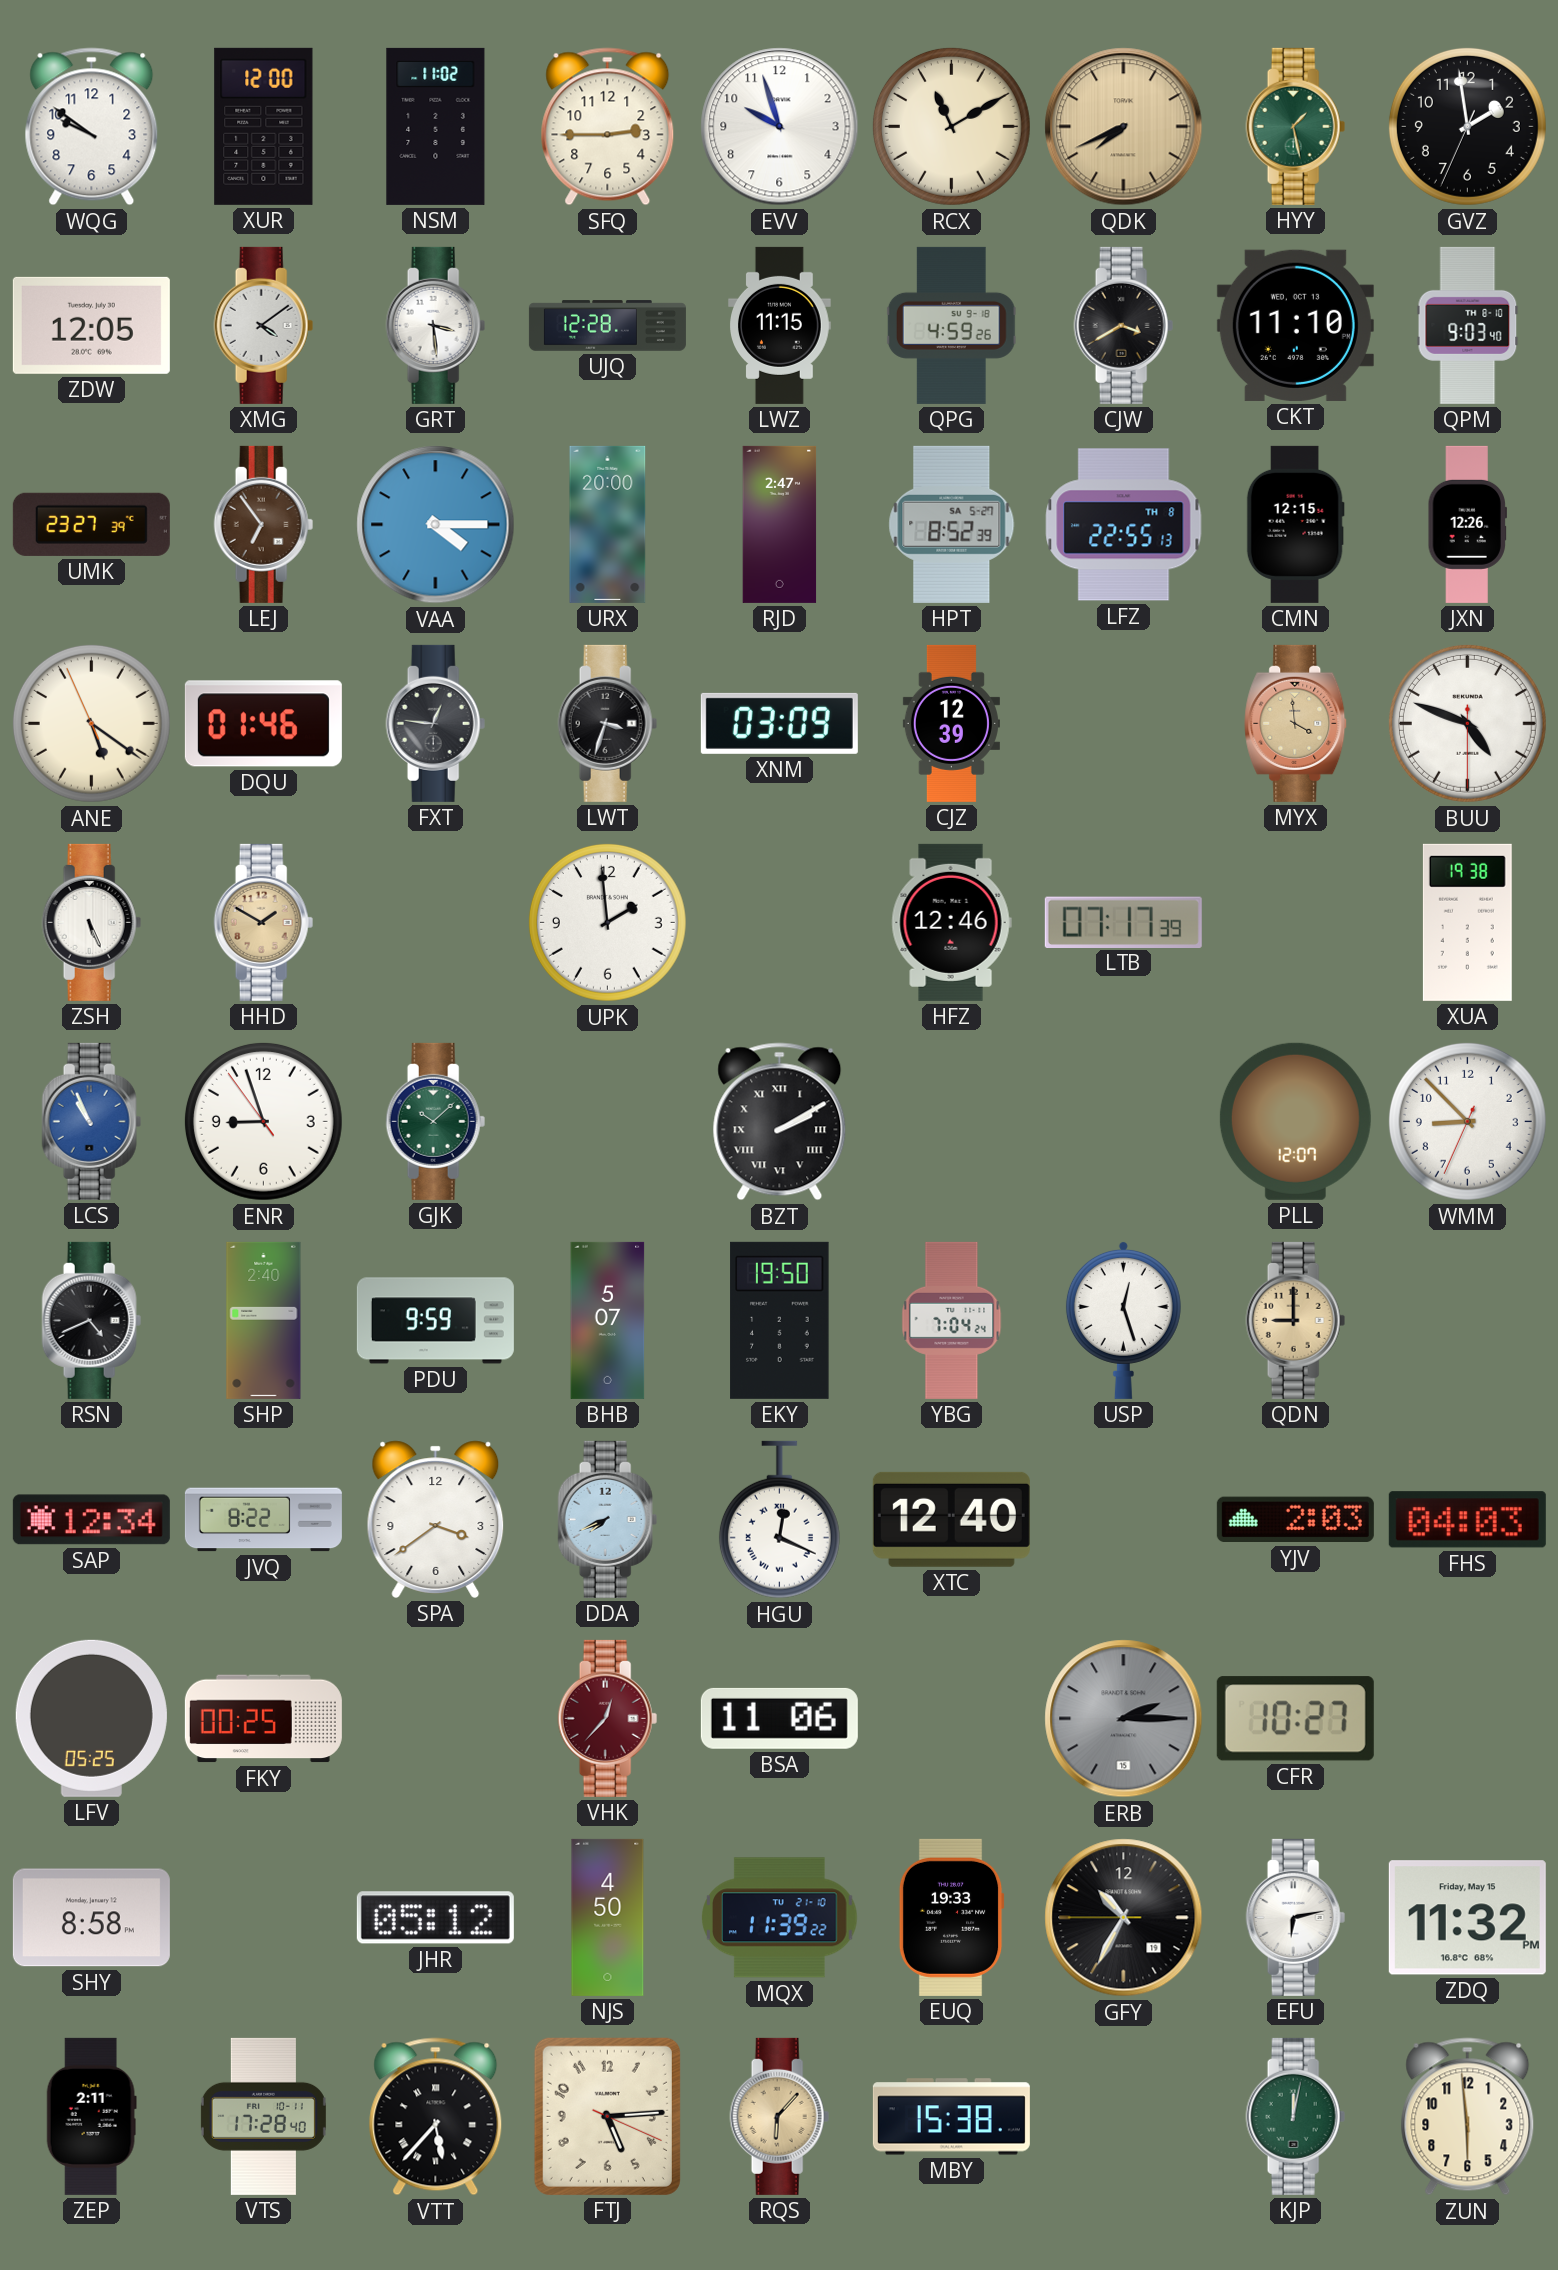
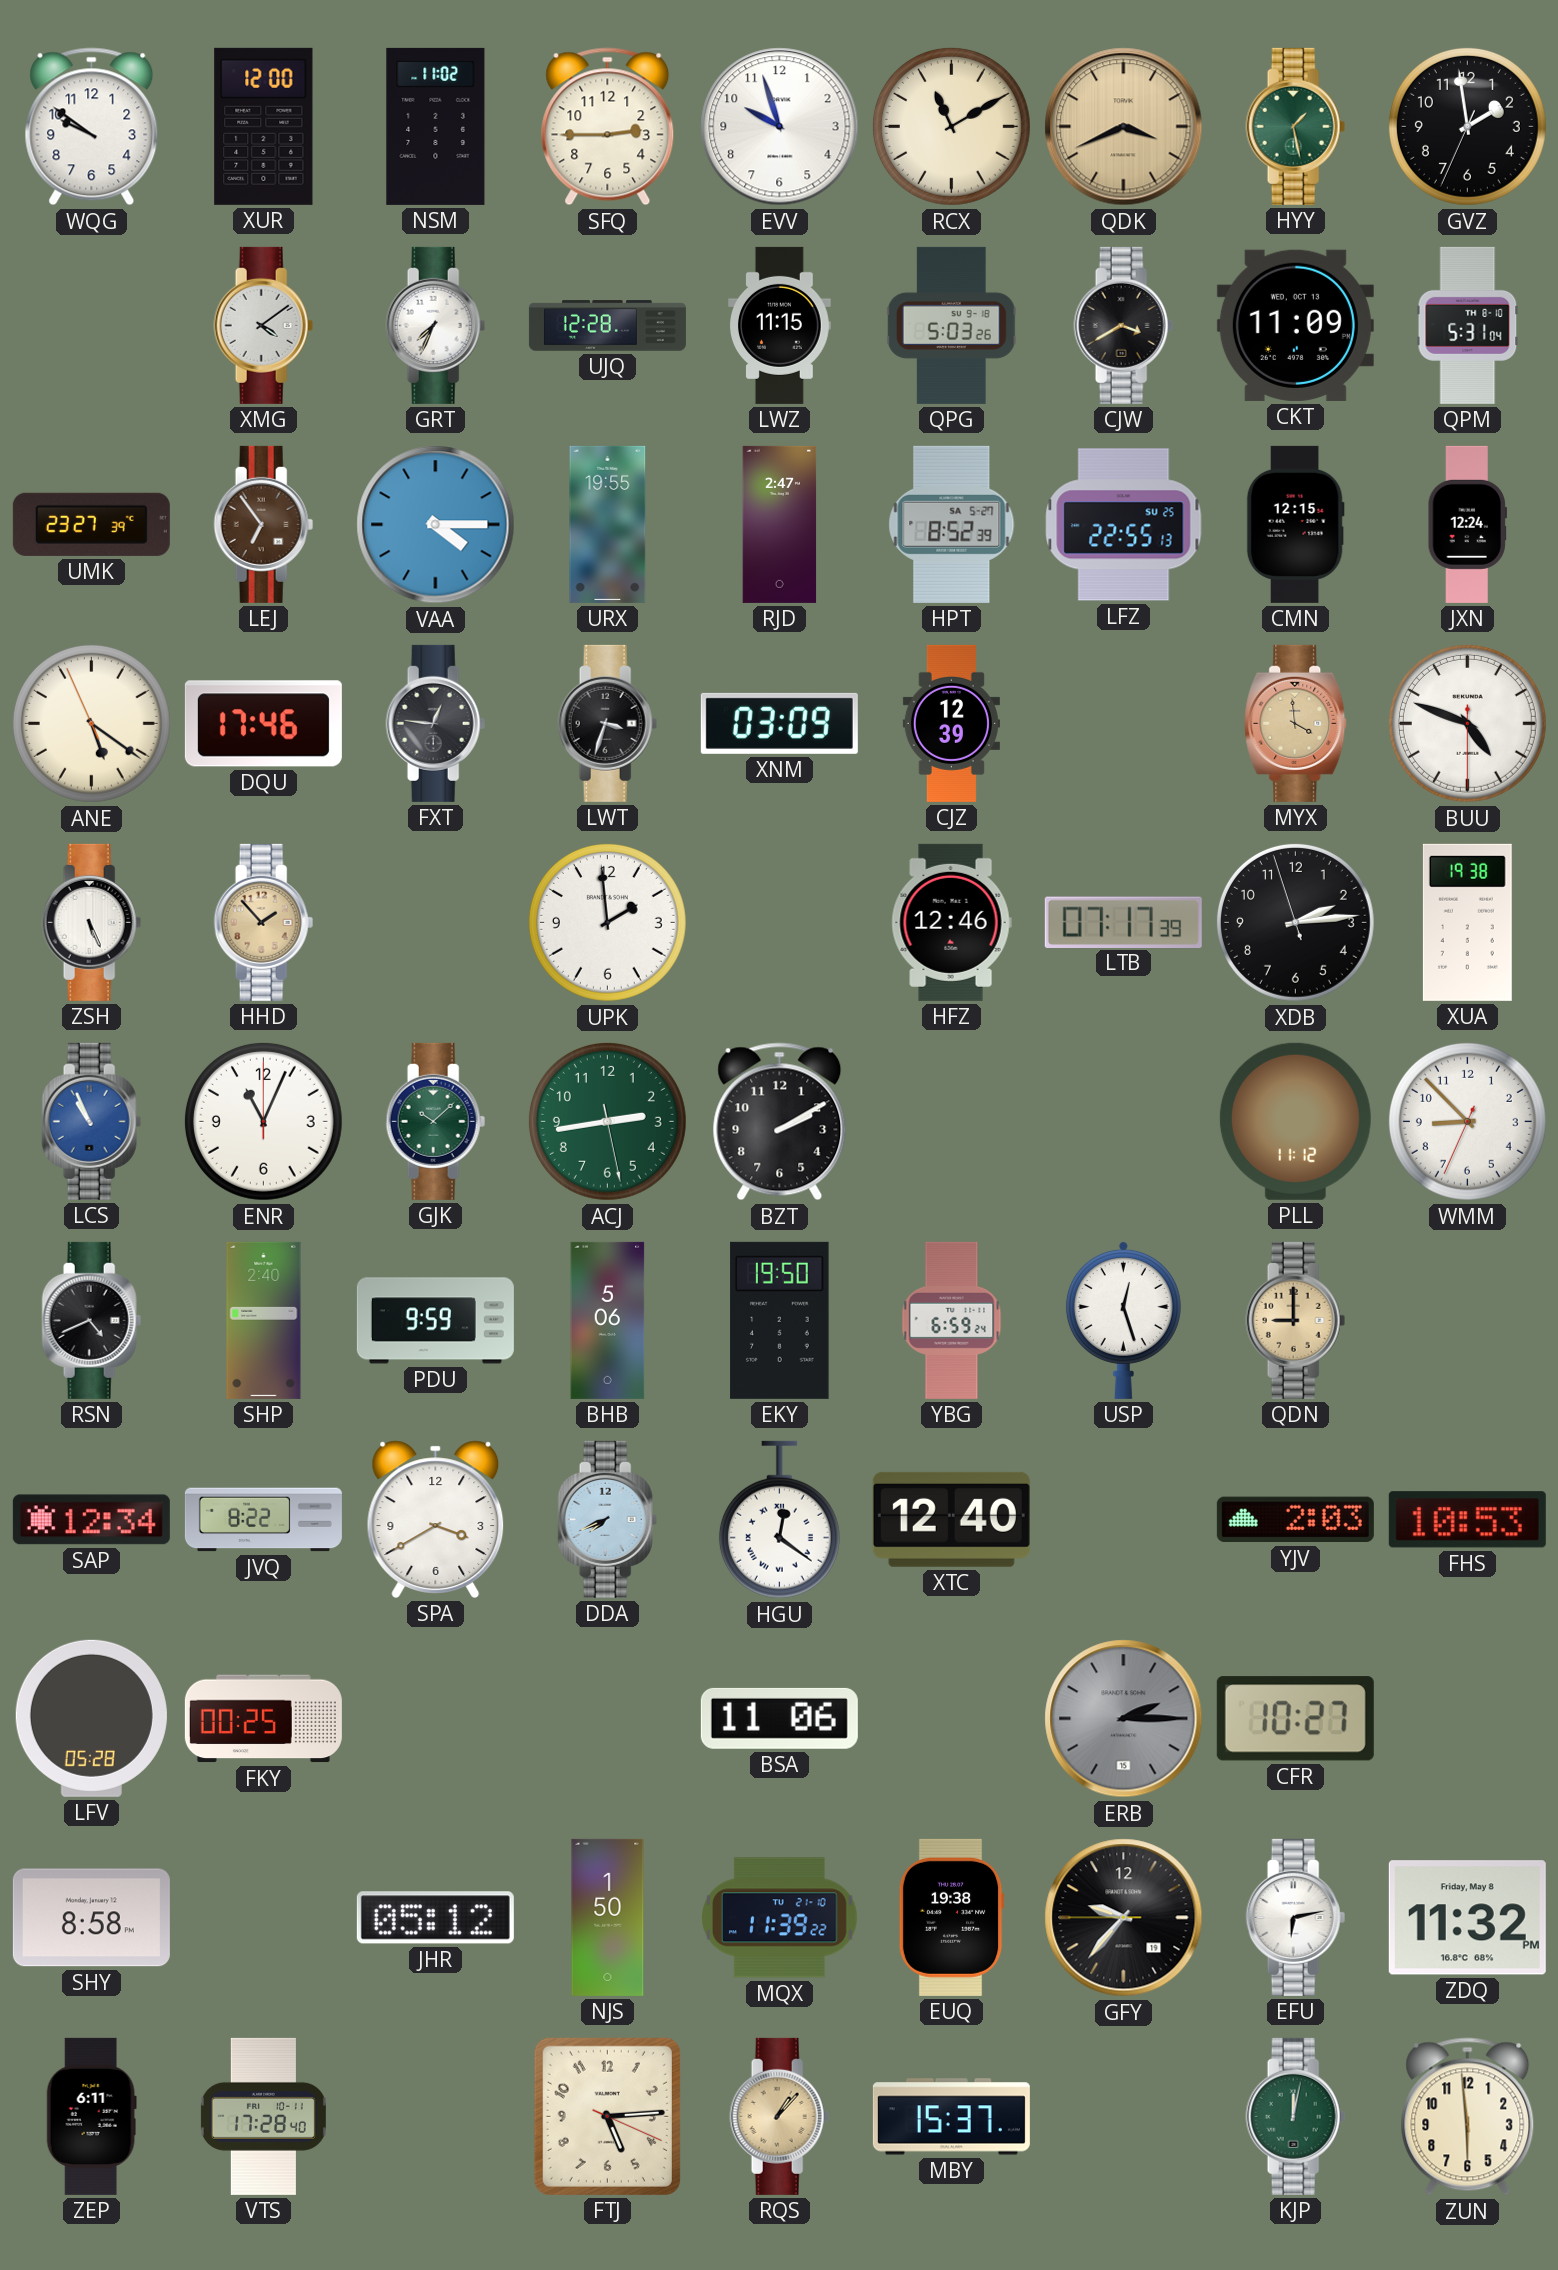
QDK: 7:41 -> 3:41
ZDW: 12:05 -> none
GRT: 3:29 -> 7:34
QPG: 4:59 -> 5:03
CKT: 11:10 -> 11:09
QPM: 9:03 -> 5:31
URX: 20:00 -> 19:55
LFZ date: TH 8 -> SU 25
JXN: 12:26 -> 12:24
DQU: 01:46 -> 17:46
HHD: 1:50 -> 1:53
XDB: none -> 2:13
ENR: 8:56 -> 11:04
ACJ: none -> 2:43
BZT numerals: Roman -> Arabic
PLL: 12:07 -> 11:12
BHB: 5:07 -> 5:06
YBG: 7:04 -> 6:59
SPA: 3:39 -> 3:40
HGU: 12:19 -> 12:21
FHS: 04:03 -> 10:53
LFV: 05:25 -> 05:28
VHK: 12:37 -> none
NJS: 4:50 -> 1:50
EUQ: 19:33 -> 19:38
GFY: 10:34 -> 9:36
ZDQ date: Friday, May 15 -> Friday, May 8
ZEP: 2:11 -> 6:11
VTT: 5:37 -> none
RQS: 6:07 -> 1:07
MBY: 15:38 -> 15:37
